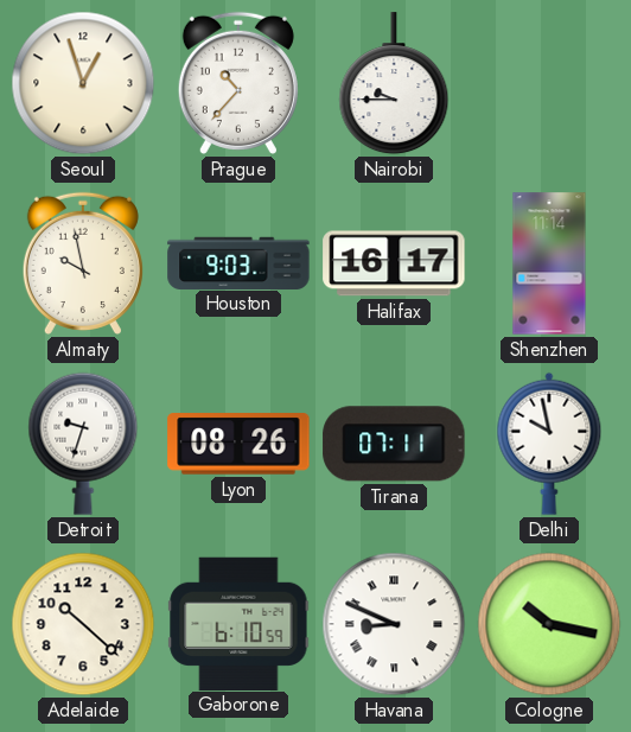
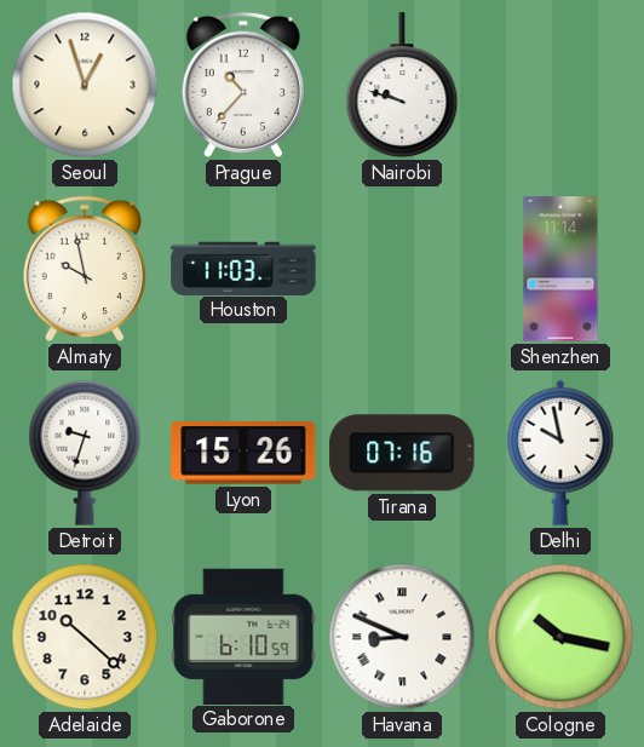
Nairobi: 9:45 -> 9:48
Houston: 9:03 -> 11:03
Halifax: 16:17 -> none
Lyon: 08:26 -> 15:26
Tirana: 07:11 -> 07:16
